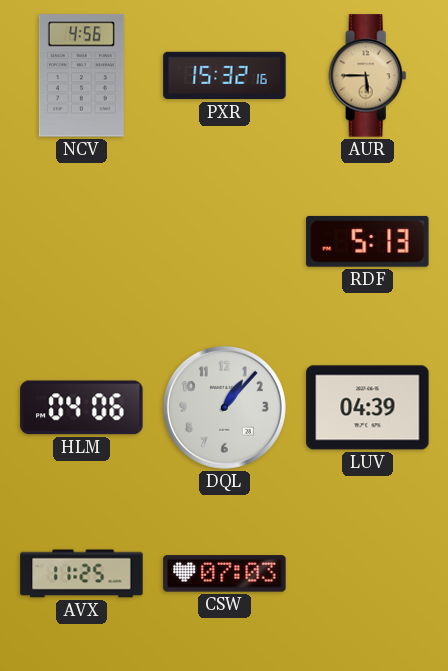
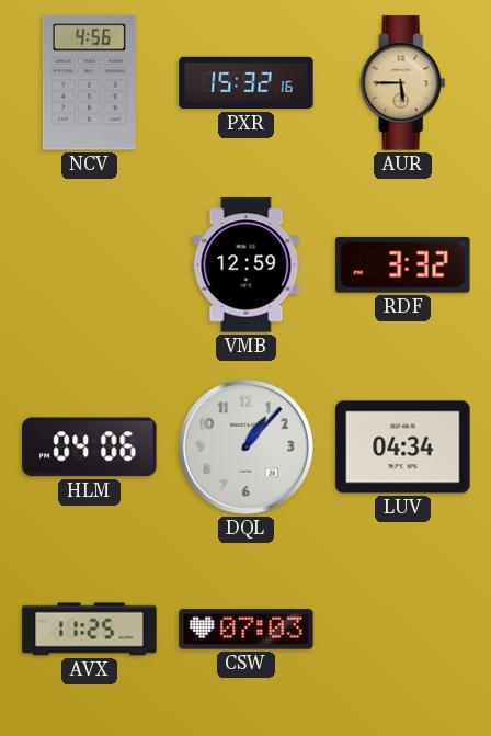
VMB: none -> 12:59
RDF: 5:13 -> 3:32
LUV: 04:39 -> 04:34
